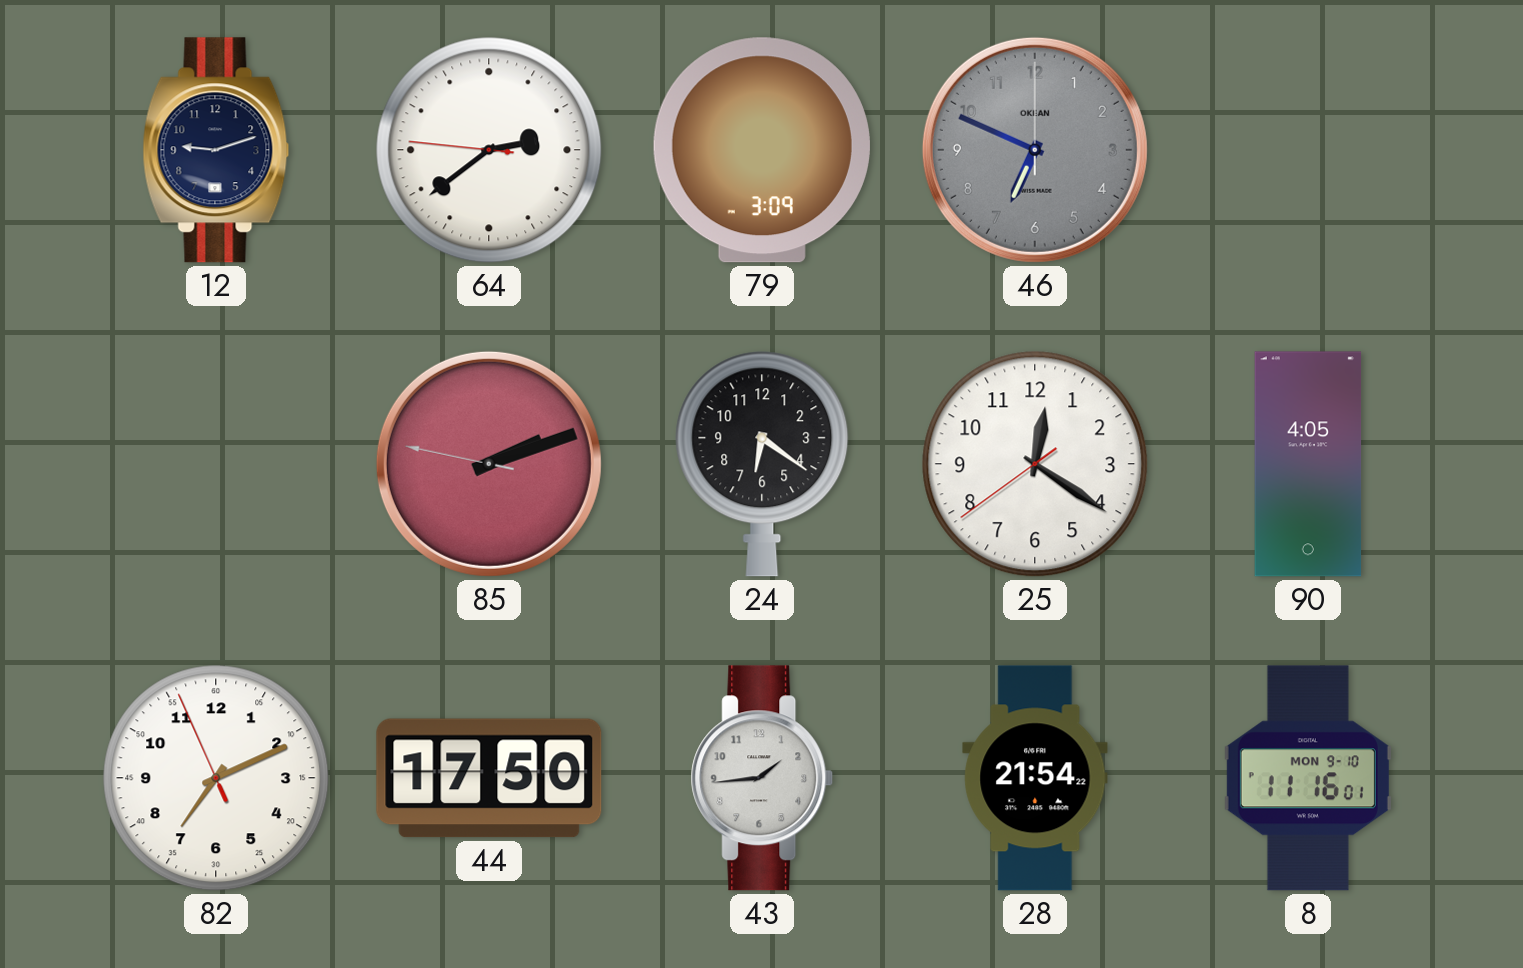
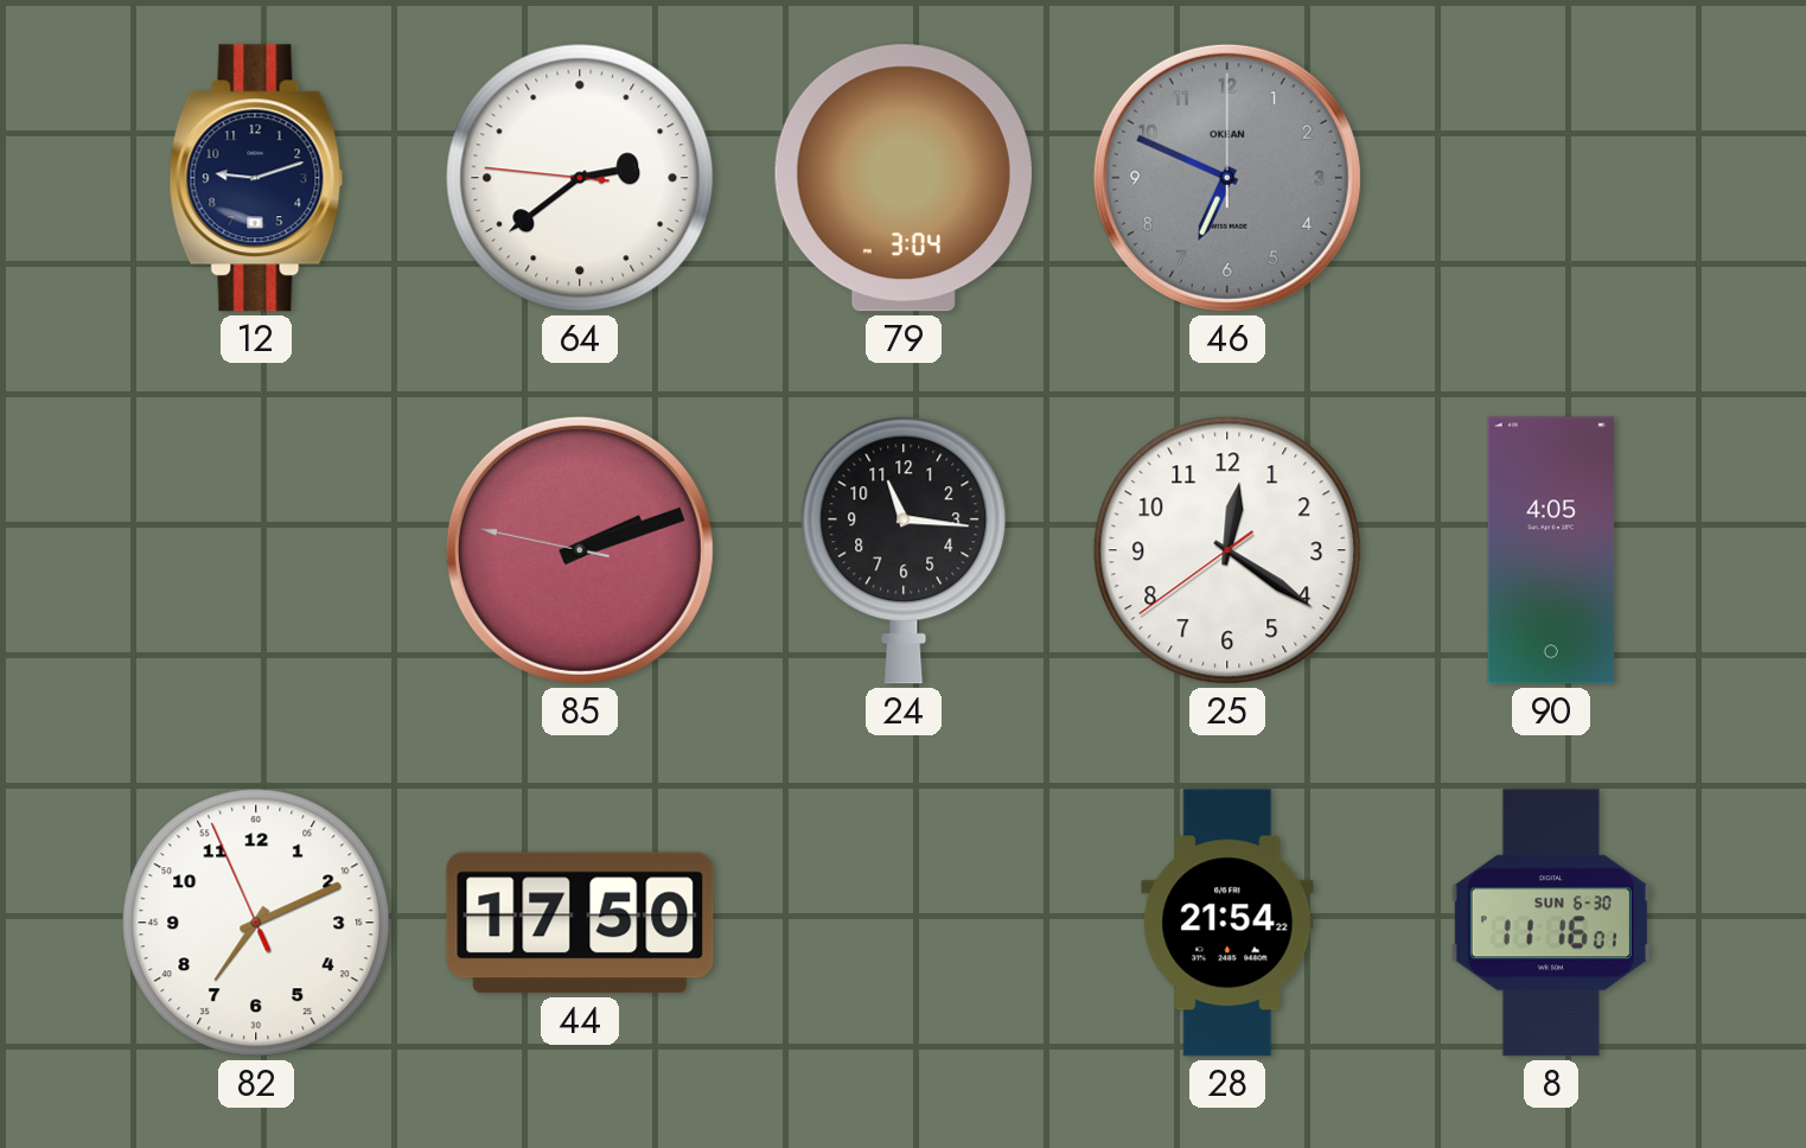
79: 3:09 -> 3:04
24: 6:21 -> 11:16
43: 1:44 -> none
8 date: MON 9-10 -> SUN 6-30
